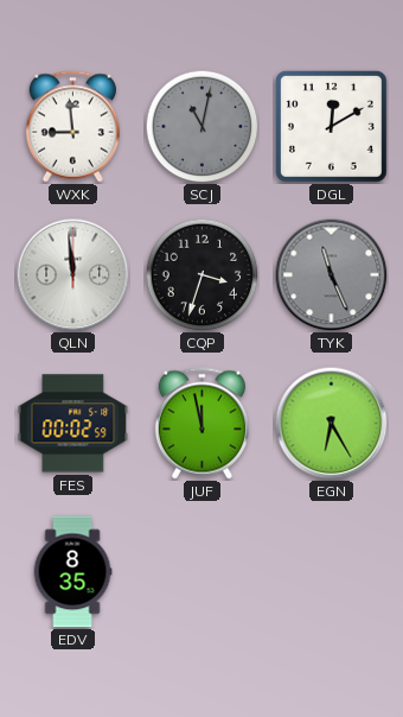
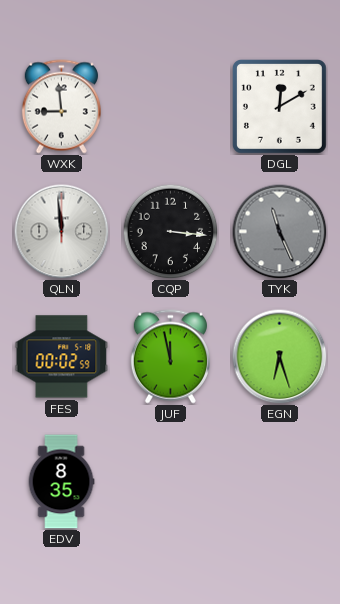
SCJ: 11:02 -> none
CQP: 3:33 -> 3:16
EGN: 6:25 -> 6:27
